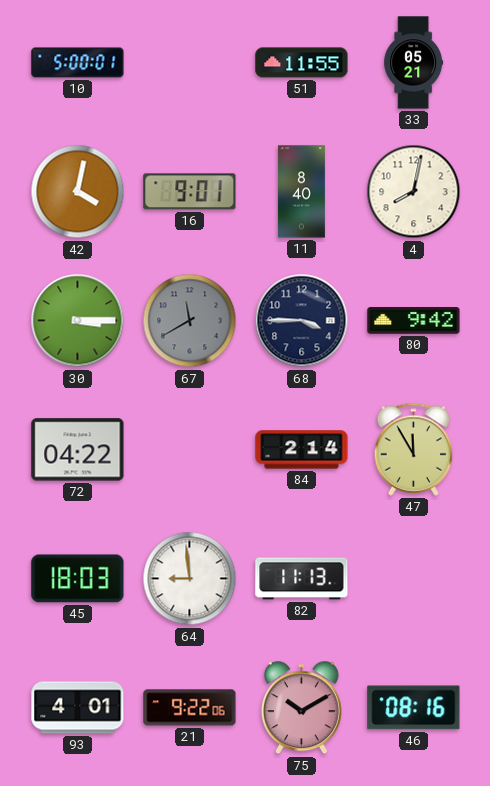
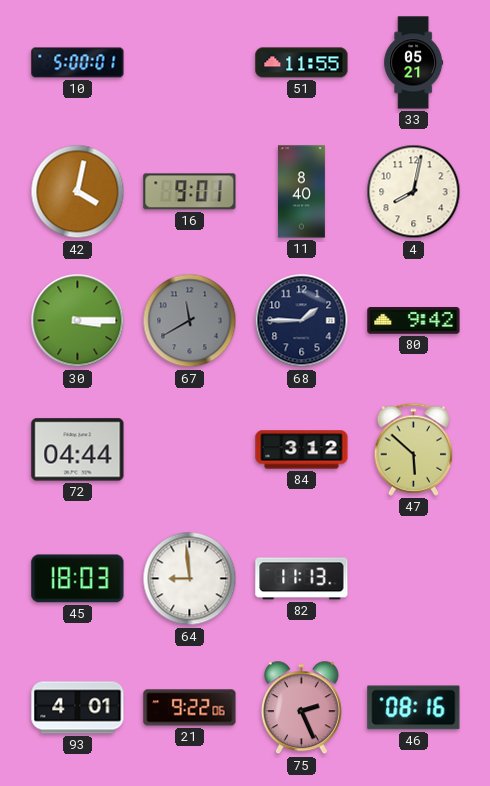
68: 3:45 -> 1:45
72: 04:22 -> 04:44
84: 2:14 -> 3:12
47: 11:55 -> 5:52
75: 10:10 -> 2:26
